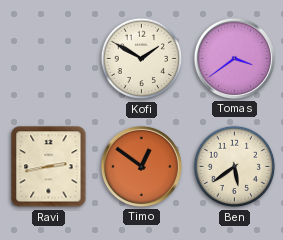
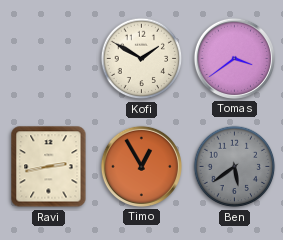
Timo: 12:51 -> 12:55
Ben dial: cream -> grey
